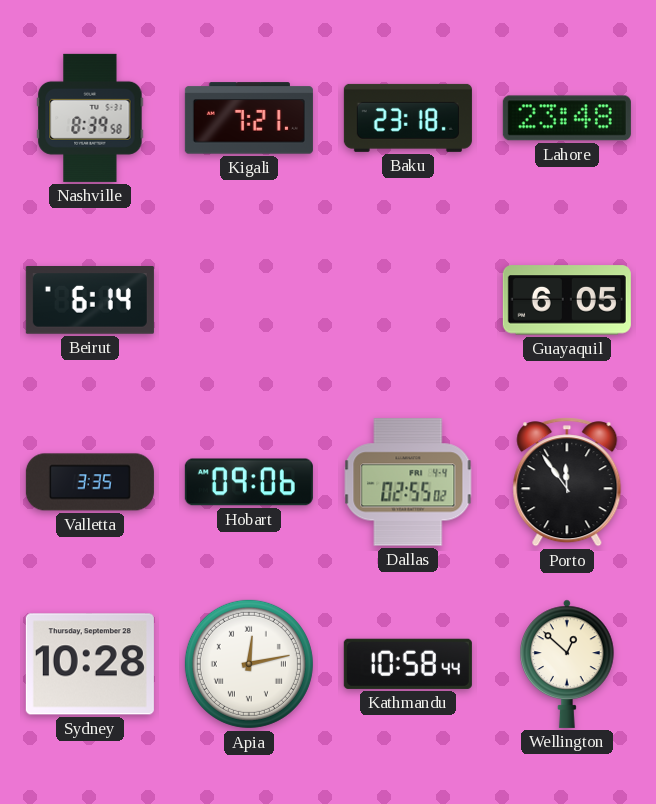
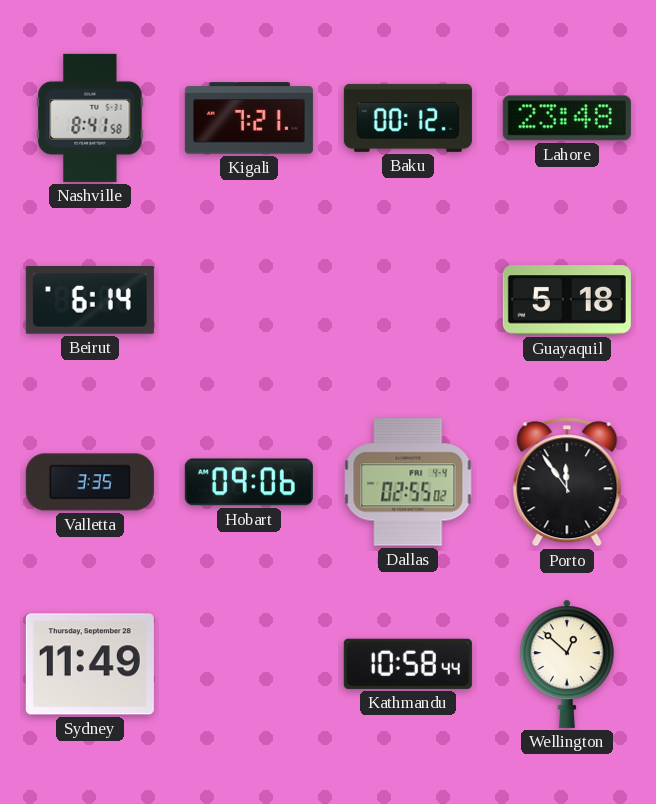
Nashville: 8:39 -> 8:41
Baku: 23:18 -> 00:12
Guayaquil: 6:05 -> 5:18
Sydney: 10:28 -> 11:49
Apia: 12:13 -> none
